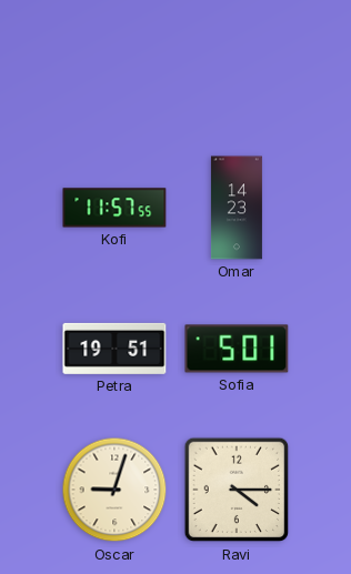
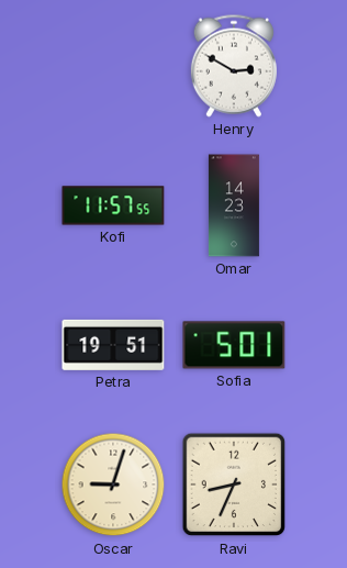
Henry: none -> 2:50
Ravi: 4:15 -> 8:34
